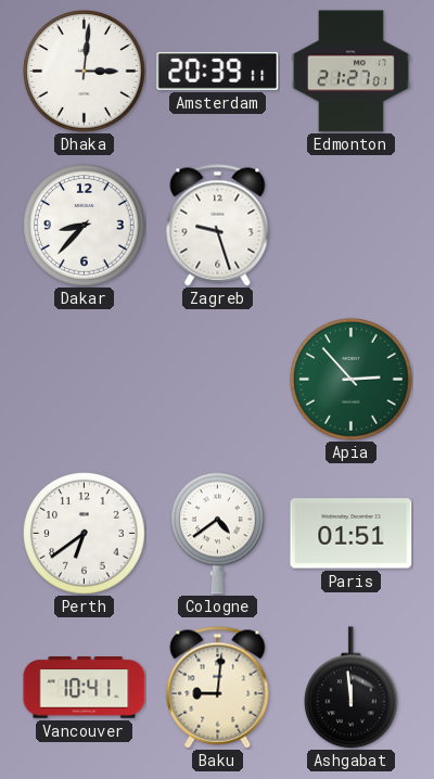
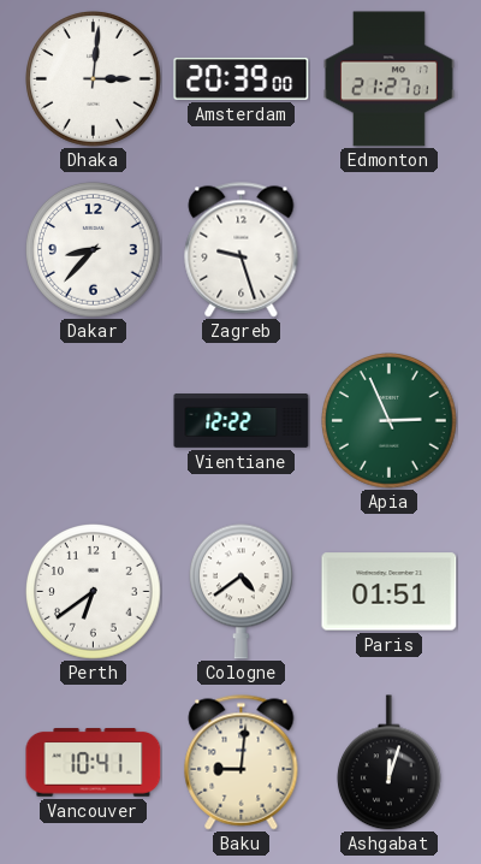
Amsterdam: 20:39:11 -> 20:39:00
Vientiane: none -> 12:22
Apia: 2:53 -> 2:56
Ashgabat: 11:59 -> 12:03
